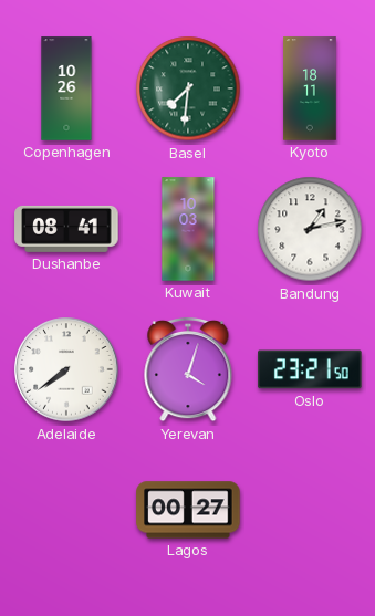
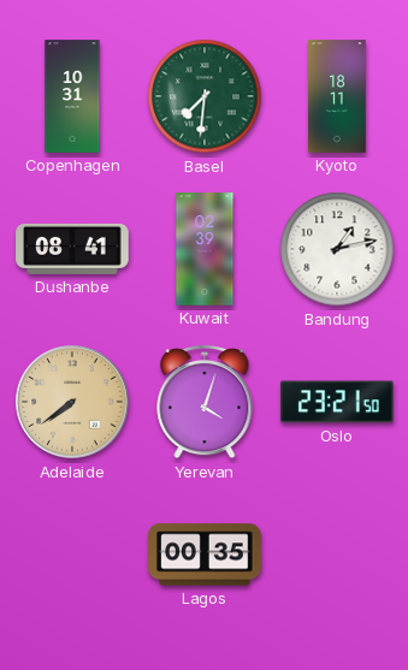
Copenhagen: 10:26 -> 10:31
Kuwait: 10:03 -> 02:39
Adelaide dial: white -> champagne
Lagos: 00:27 -> 00:35
